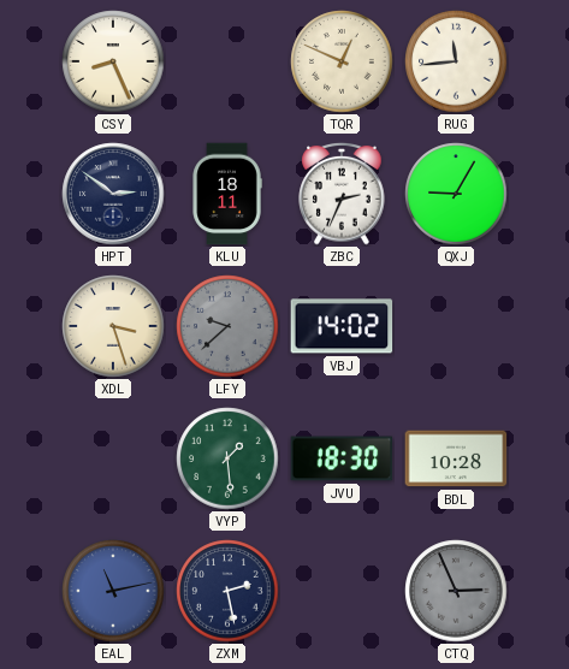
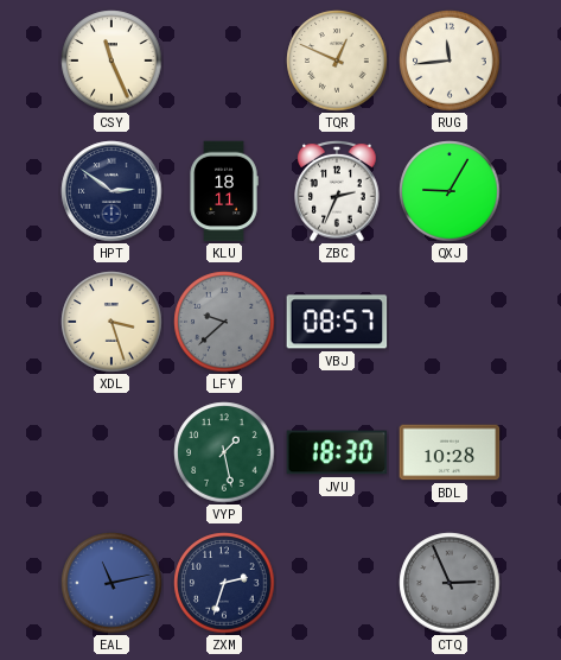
CSY: 8:26 -> 11:26
VBJ: 14:02 -> 08:57
VYP: 1:29 -> 1:28
ZXM: 2:28 -> 2:33
